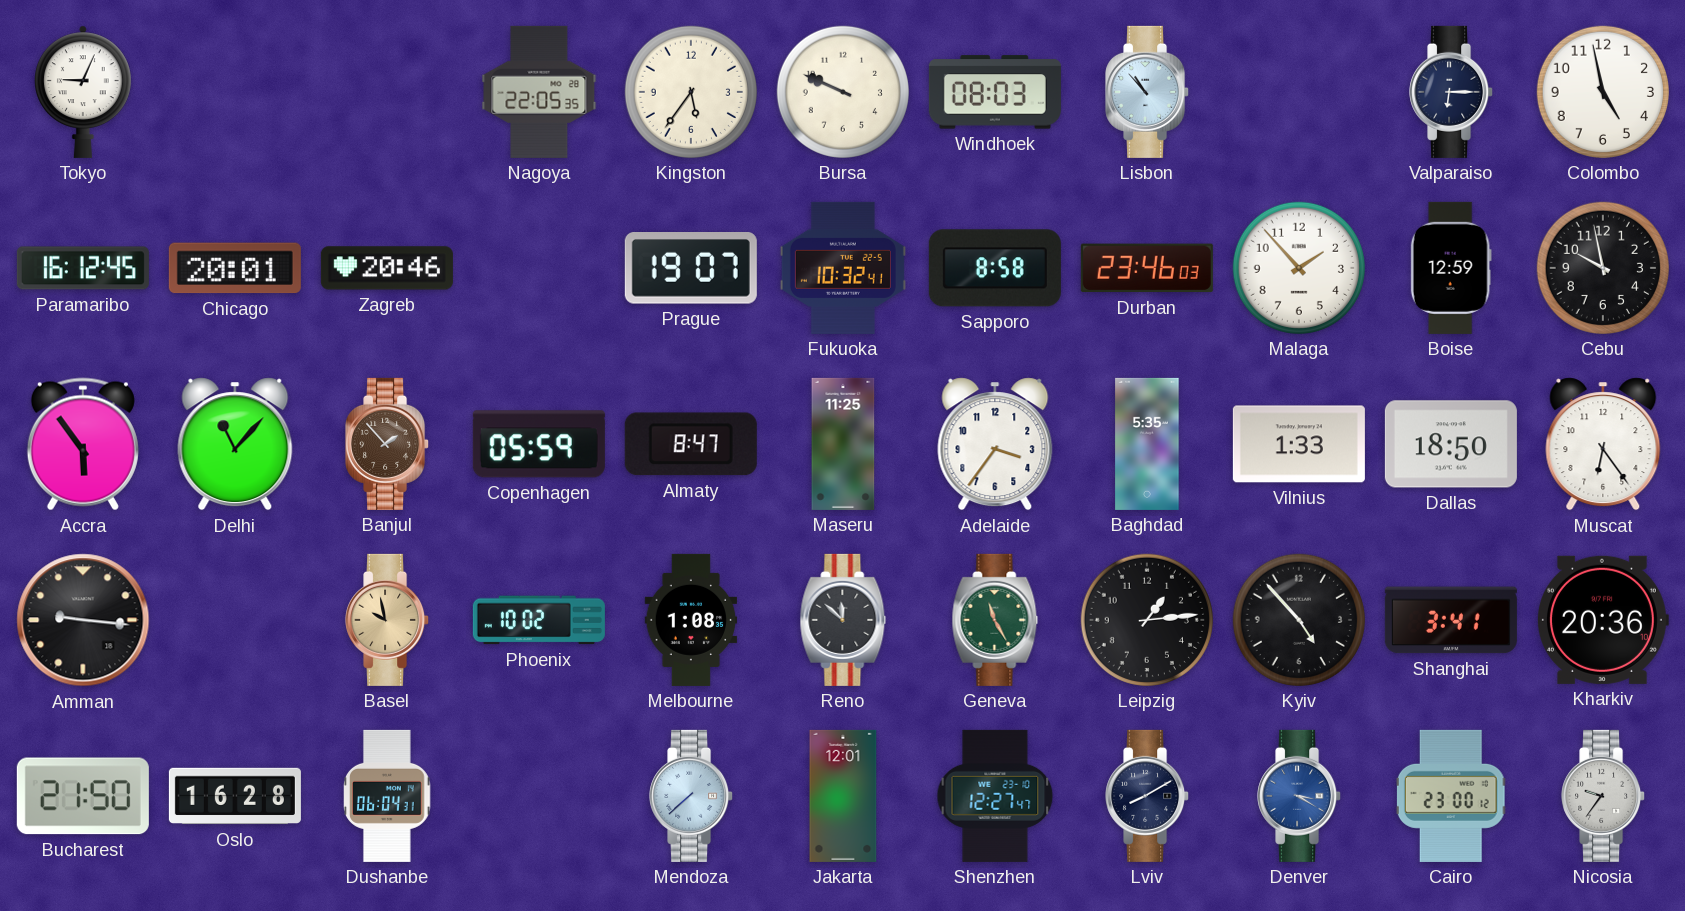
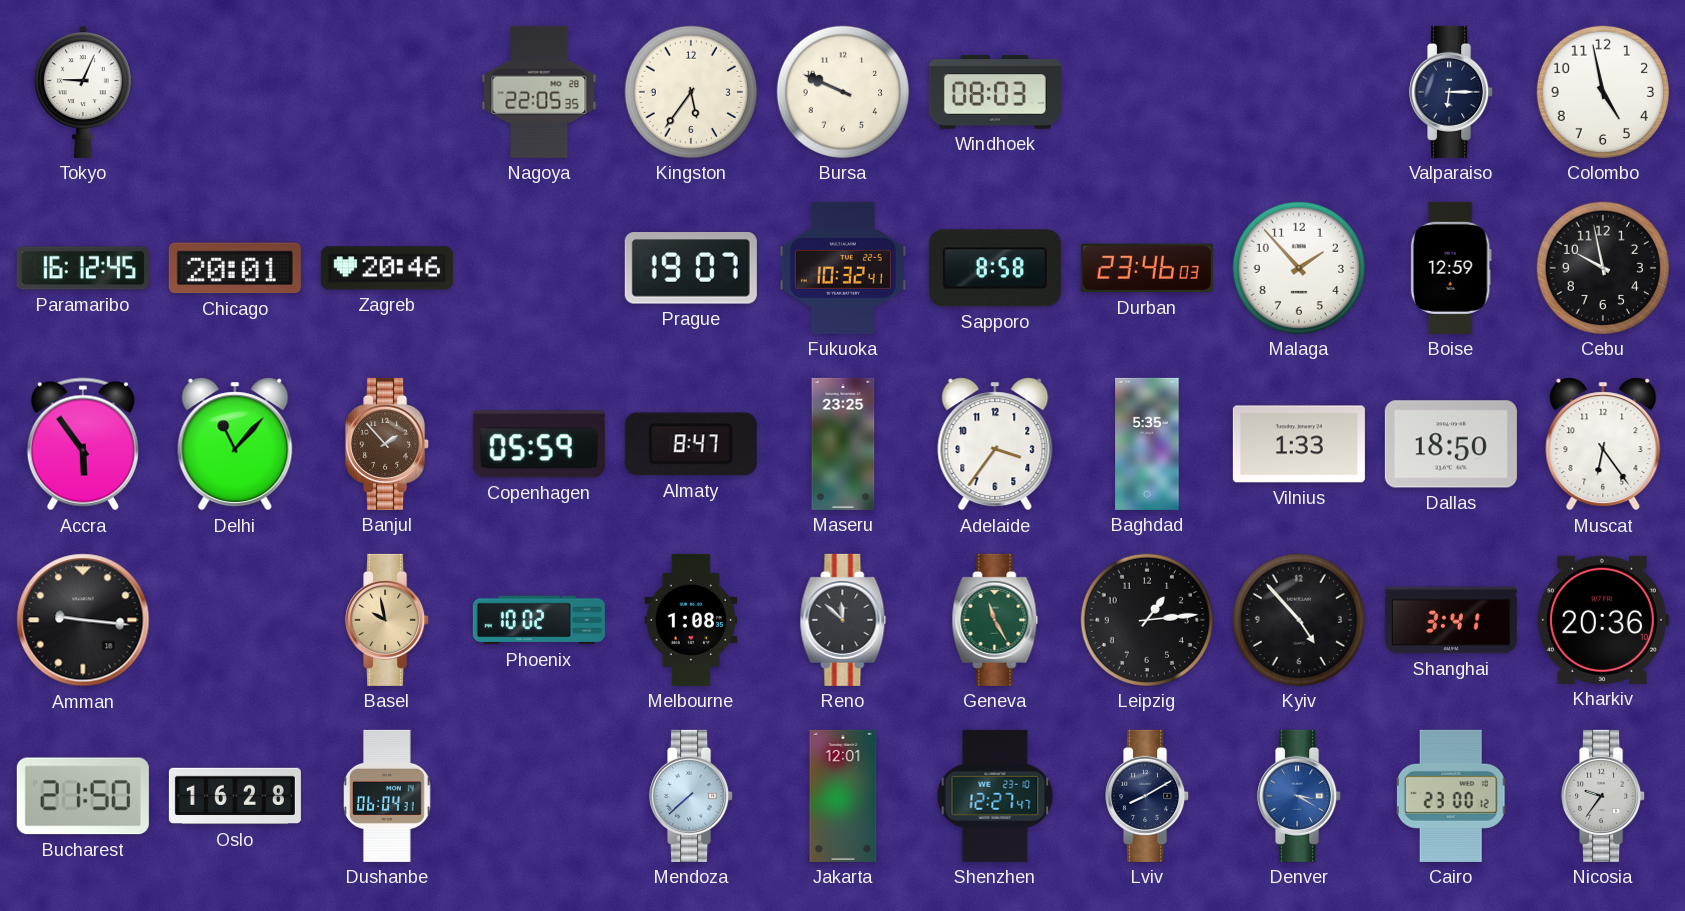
Lisbon: 10:53 -> none
Maseru: 11:25 -> 23:25
